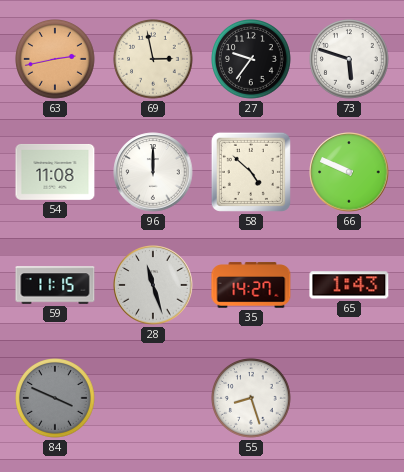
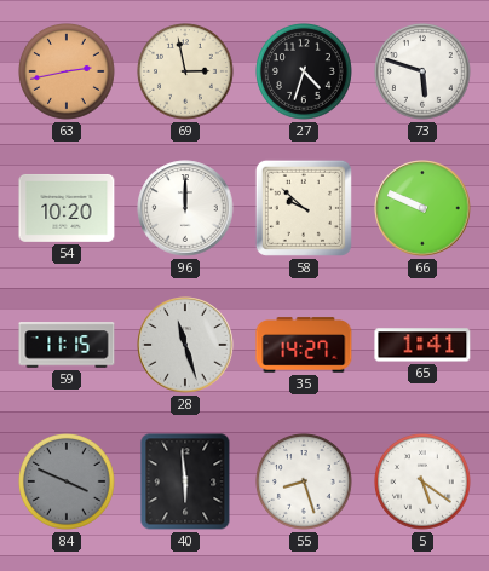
27: 9:36 -> 4:33
54: 11:08 -> 10:20
58: 4:52 -> 9:52
65: 1:43 -> 1:41
40: none -> 5:59
5: none -> 5:21
